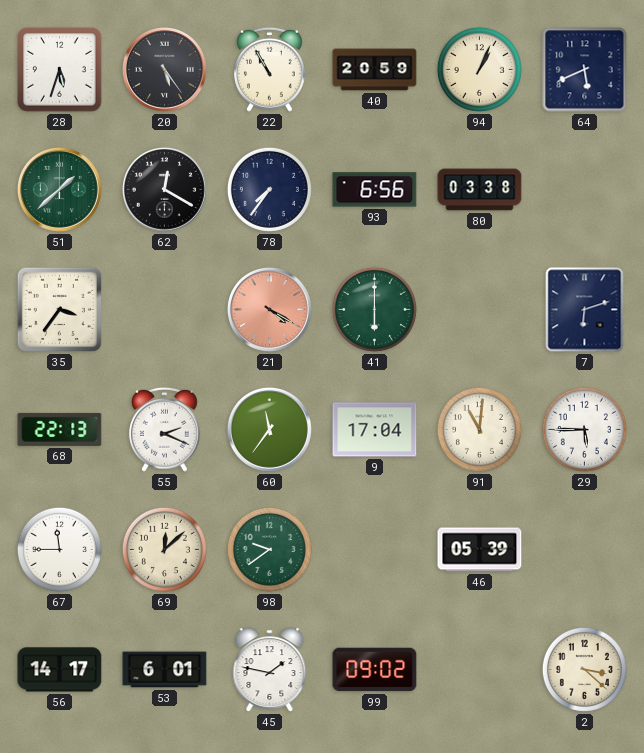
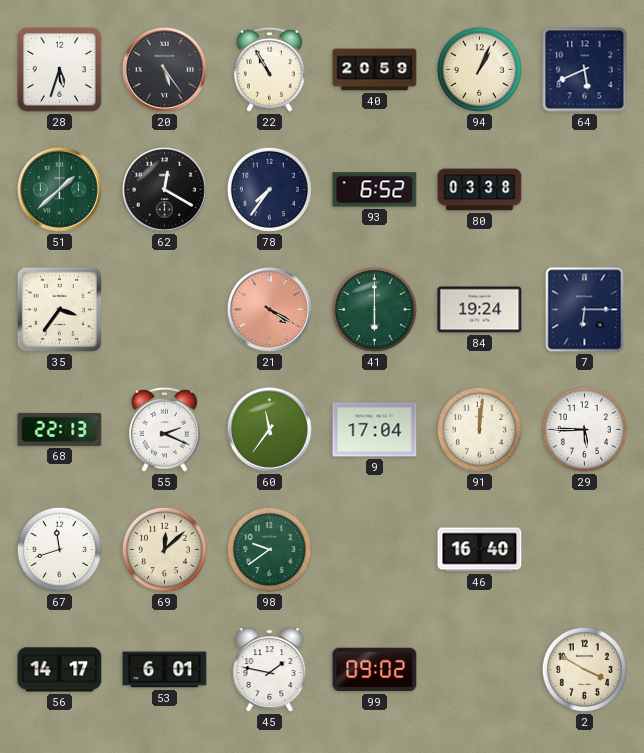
93: 6:56 -> 6:52
84: none -> 19:24
7: 6:12 -> 6:15
91: 11:01 -> 12:01
67: 11:45 -> 11:42
46: 05:39 -> 16:40
2: 3:22 -> 3:50
